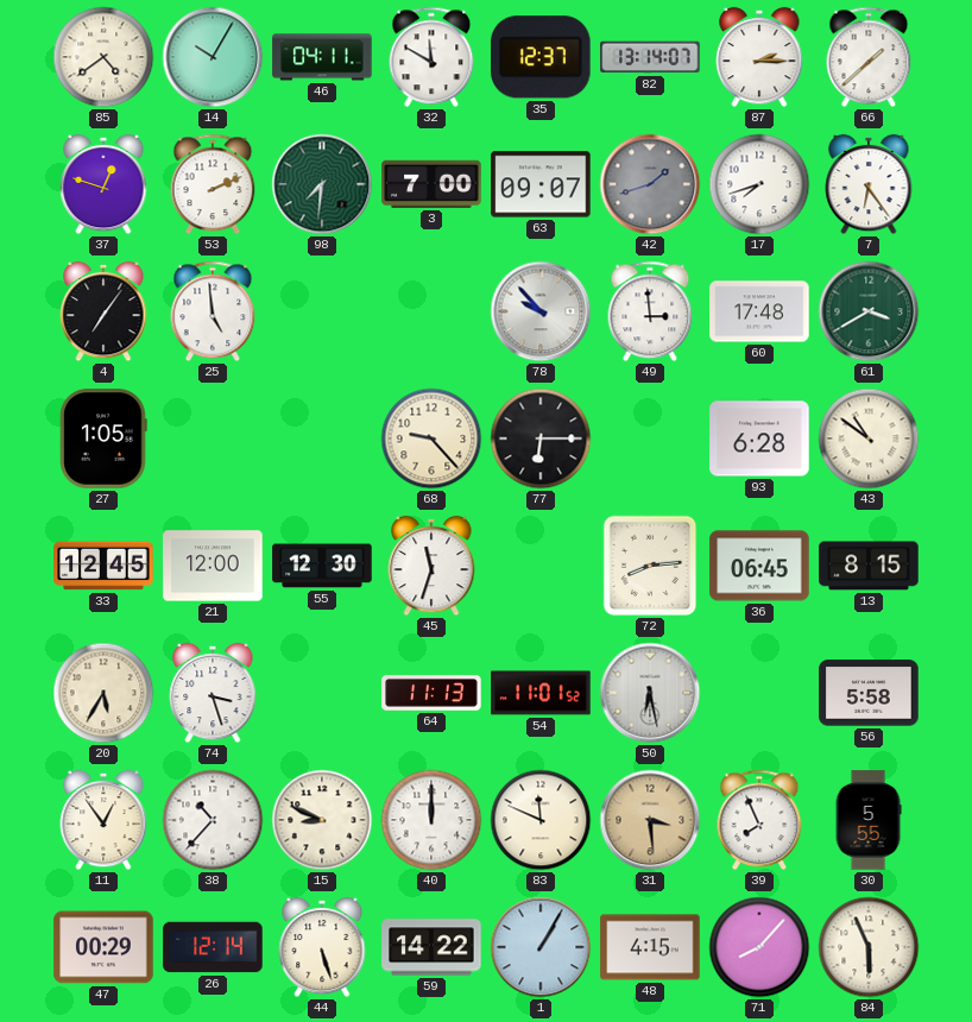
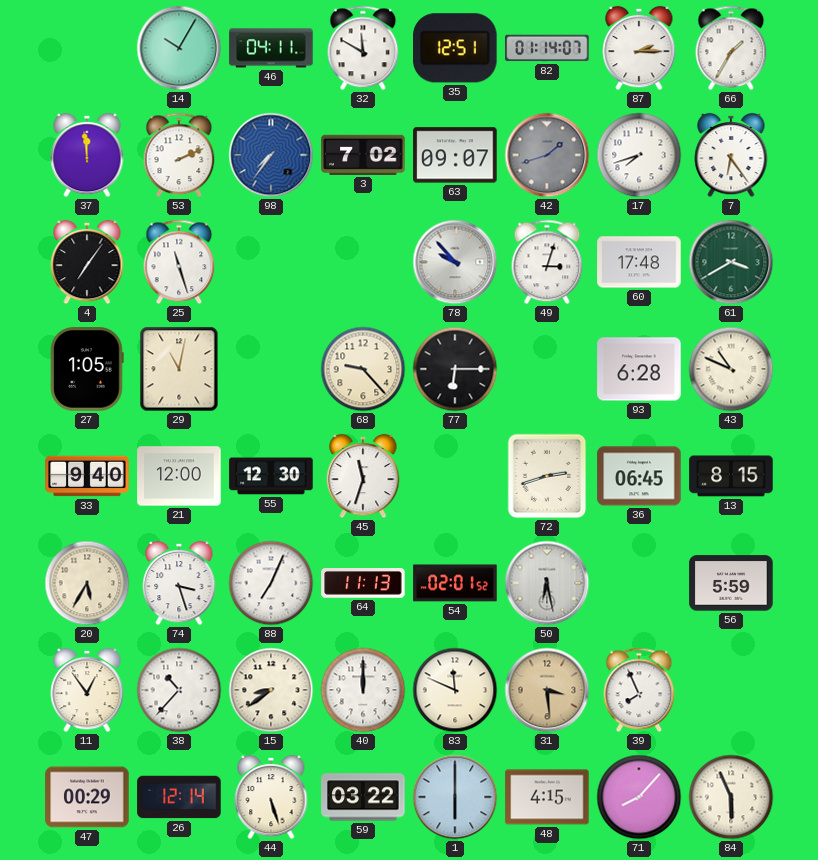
85: 4:39 -> none
35: 12:37 -> 12:51
82: 13:14 -> 01:14
66: 1:38 -> 1:35
37: 12:48 -> 11:59
98: 7:31 -> 7:36
98 dial: green -> blue
3: 7:00 -> 7:02
25: 4:59 -> 11:27
49: 2:59 -> 3:03
29: none -> 11:02
43: 10:51 -> 10:49
33: 12:45 -> 9:40
72: 8:14 -> 2:42
88: none -> 7:04
54: 11:01 -> 02:01
56: 5:58 -> 5:59
15: 8:49 -> 8:39
30: 5:55 -> none
59: 14:22 -> 03:22
1: 1:05 -> 6:00
